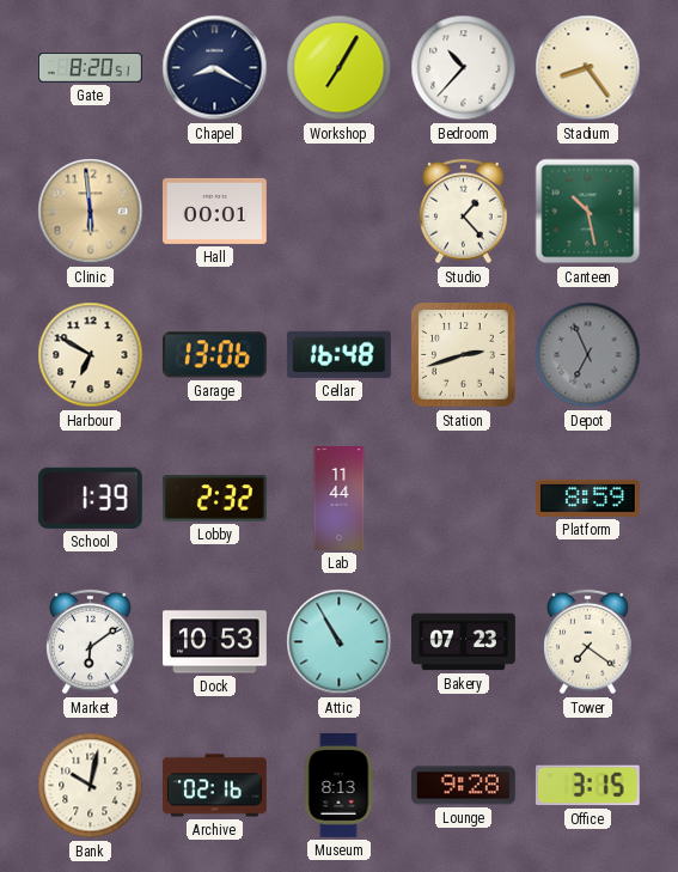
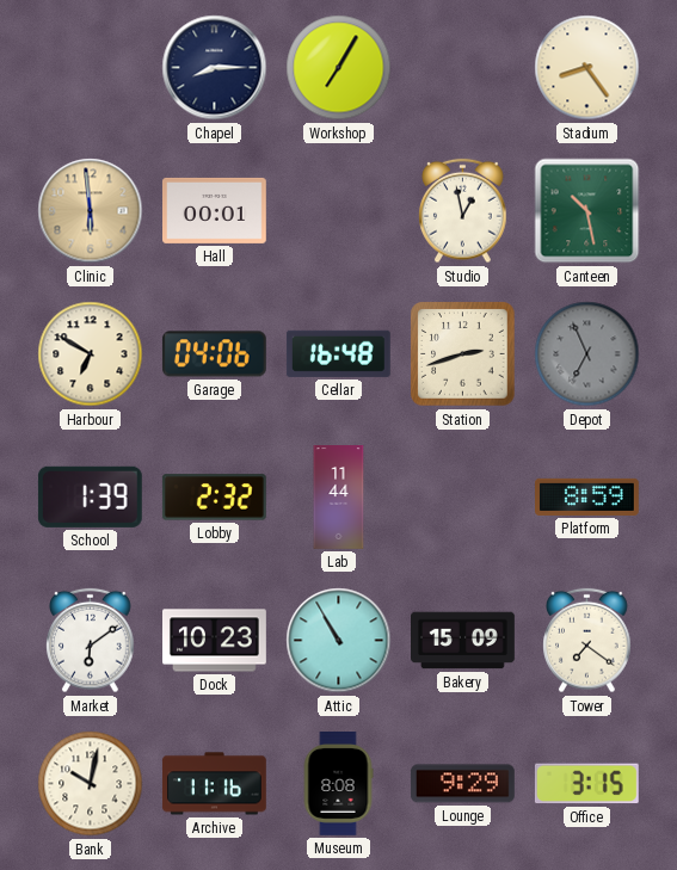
Gate: 8:20 -> none
Chapel: 8:20 -> 8:15
Bedroom: 10:37 -> none
Studio: 1:23 -> 12:58
Garage: 13:06 -> 04:06
Dock: 10:53 -> 10:23
Bakery: 07:23 -> 15:09
Archive: 02:16 -> 11:16
Museum: 8:13 -> 8:08
Lounge: 9:28 -> 9:29
